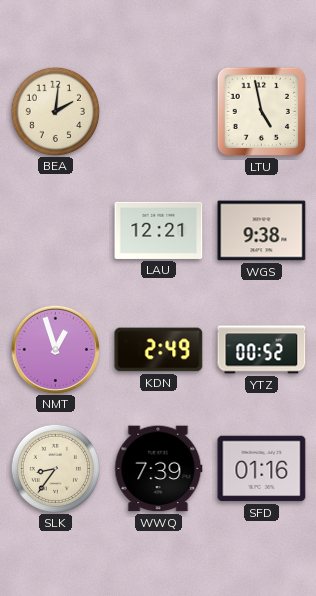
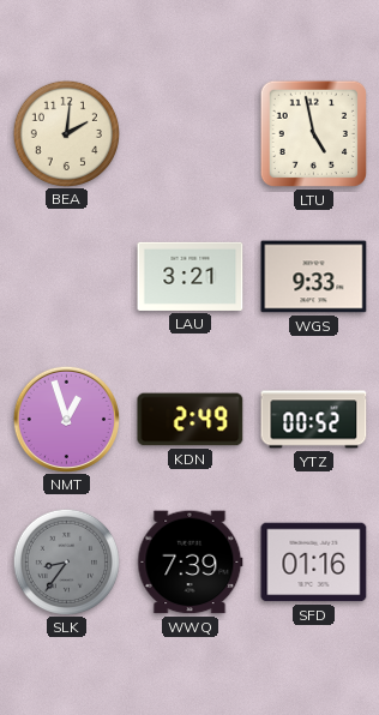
LAU: 12:21 -> 3:21
WGS: 9:38 -> 9:33
SLK dial: cream -> grey
